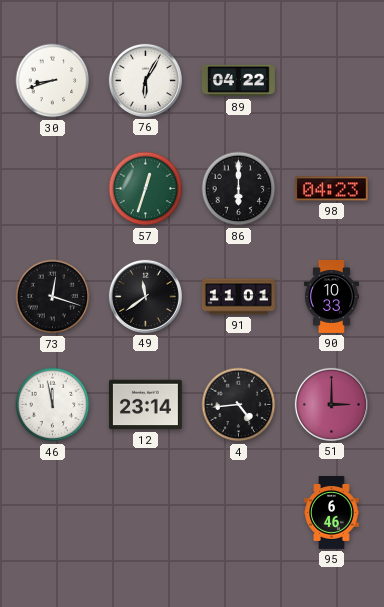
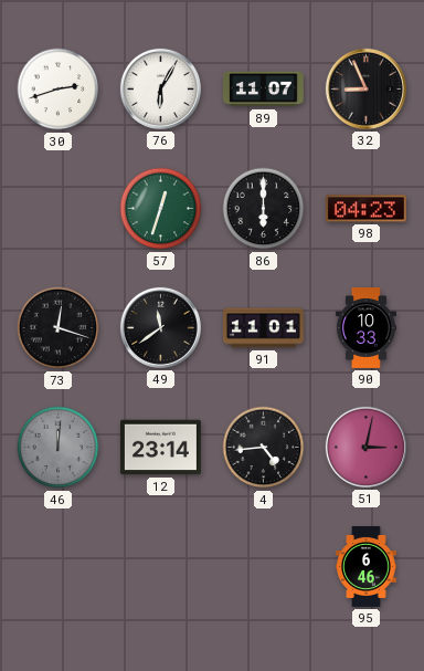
30: 8:42 -> 2:42
89: 04:22 -> 11:07
32: none -> 8:56
46: 11:58 -> 12:01
46 dial: white -> grey
51: 3:00 -> 3:02
